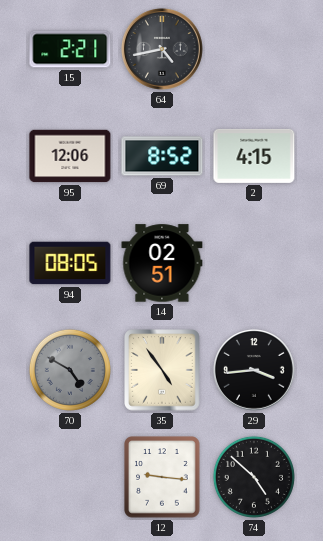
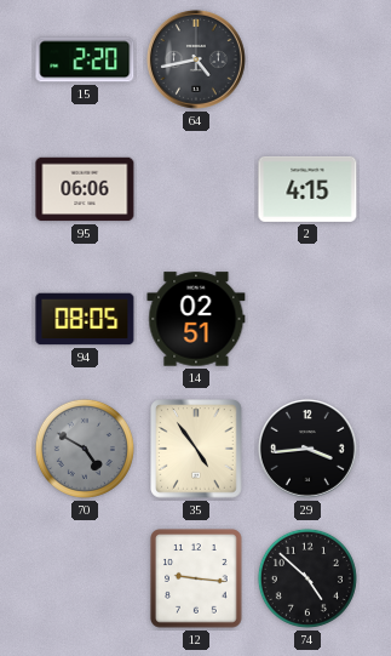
15: 2:21 -> 2:20
95: 12:06 -> 06:06
69: 8:52 -> none
